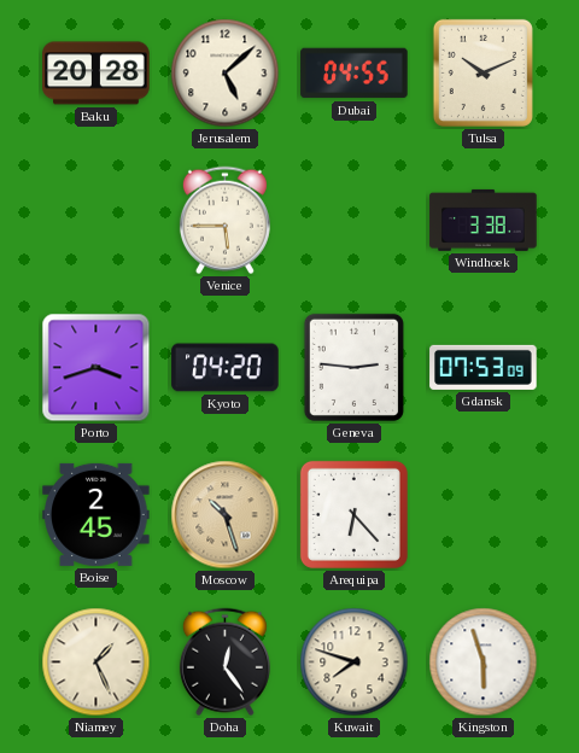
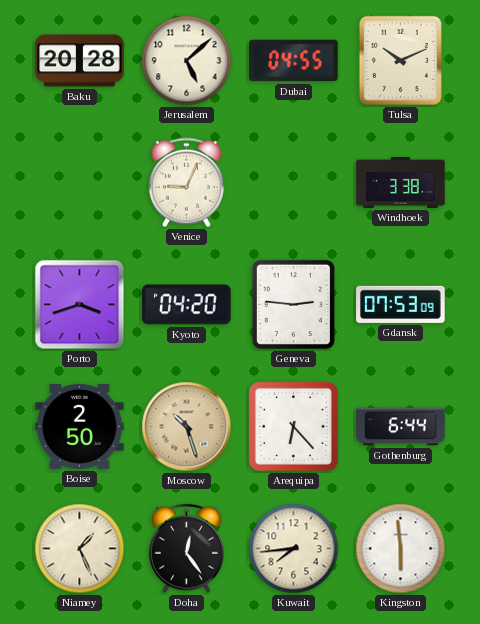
Venice: 5:45 -> 9:04
Boise: 2:45 -> 2:50
Gothenburg: none -> 6:44
Kuwait: 7:48 -> 7:44
Kingston: 5:57 -> 5:59
